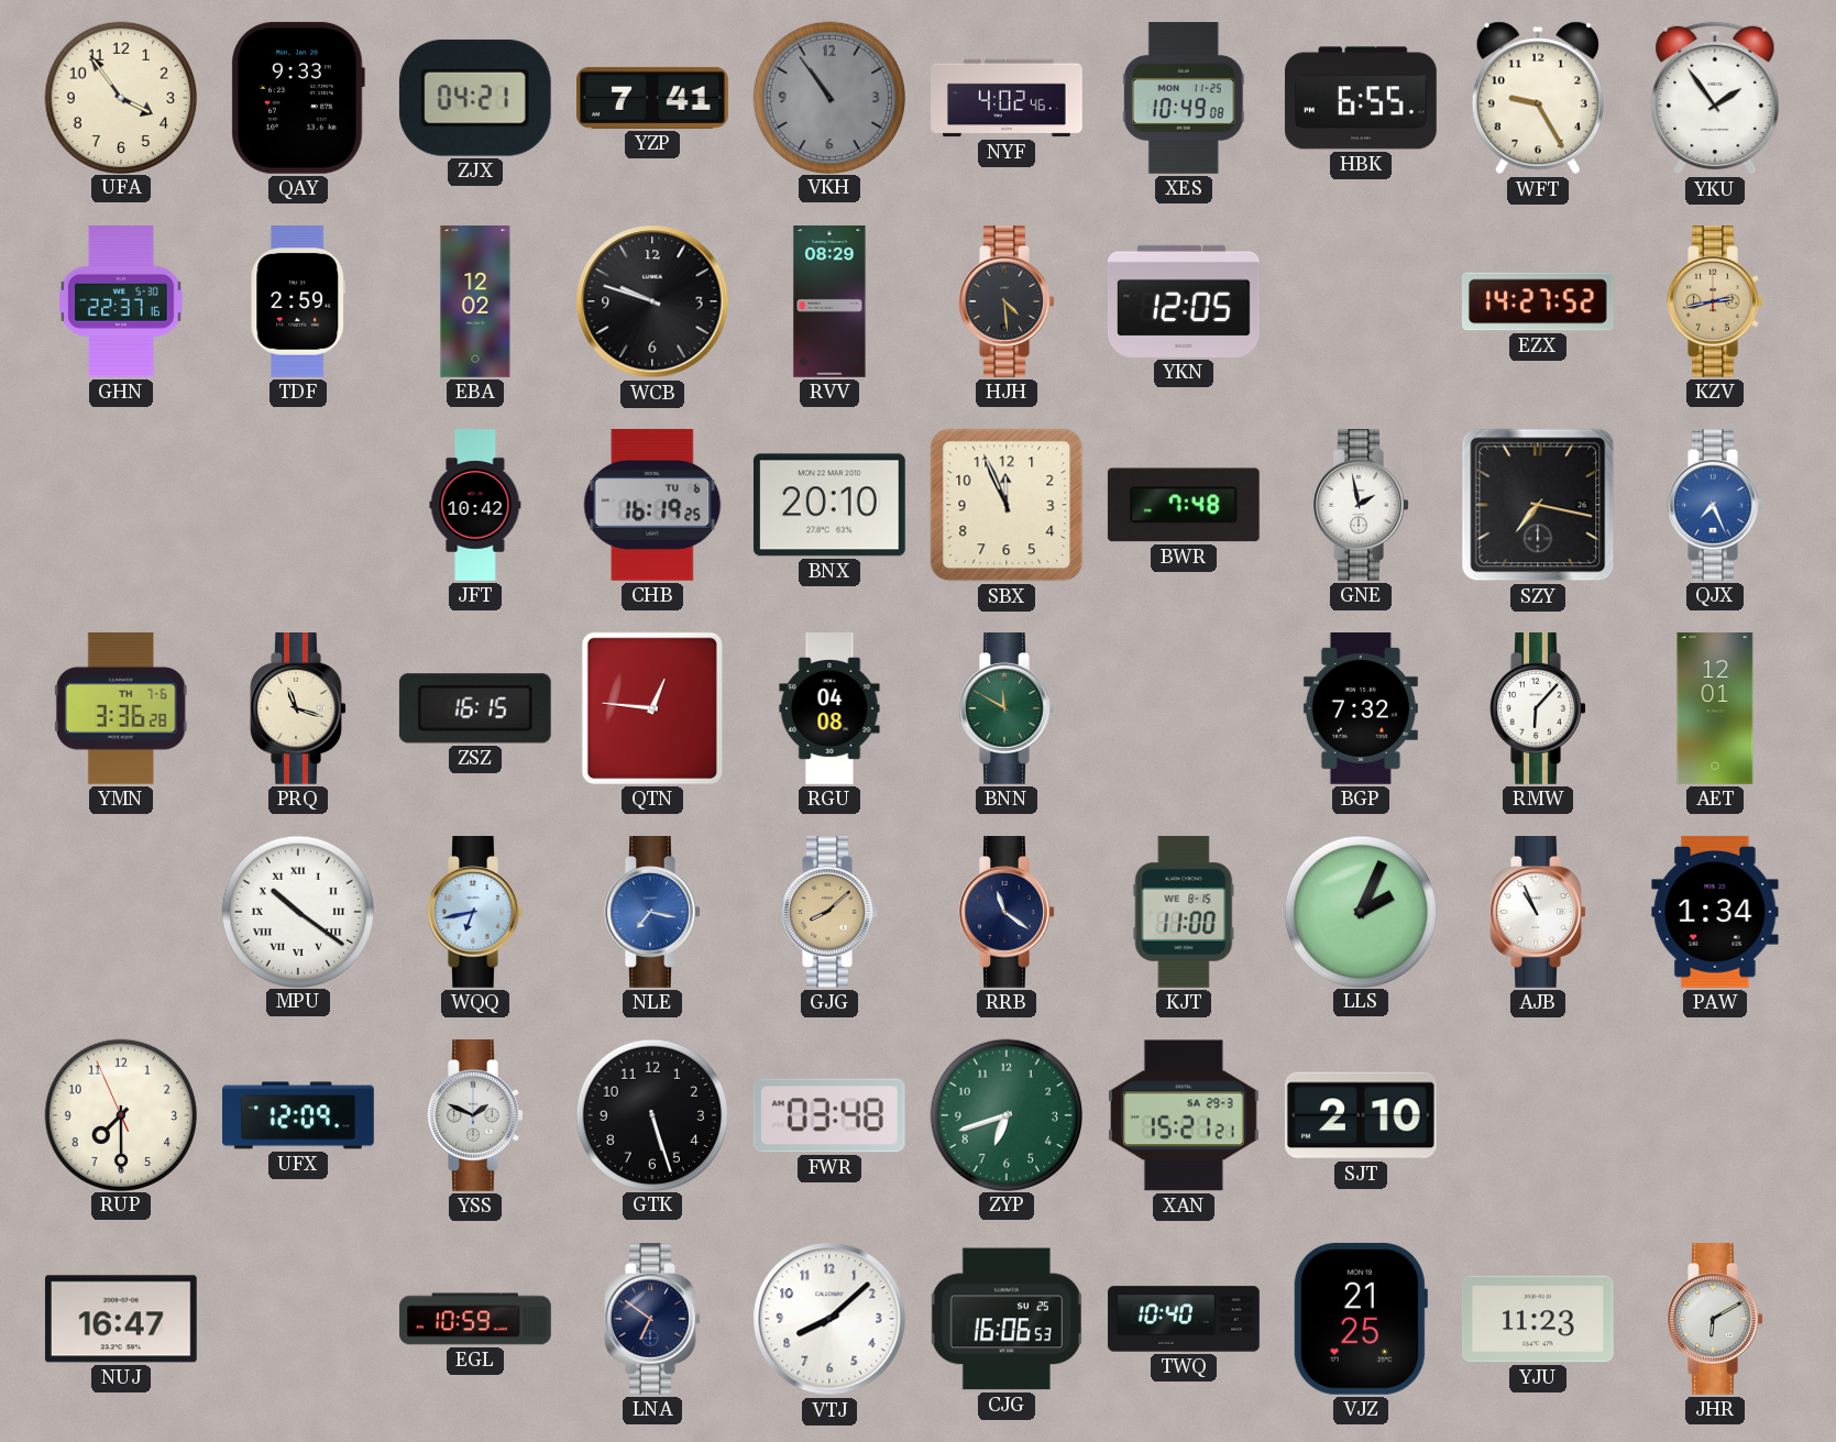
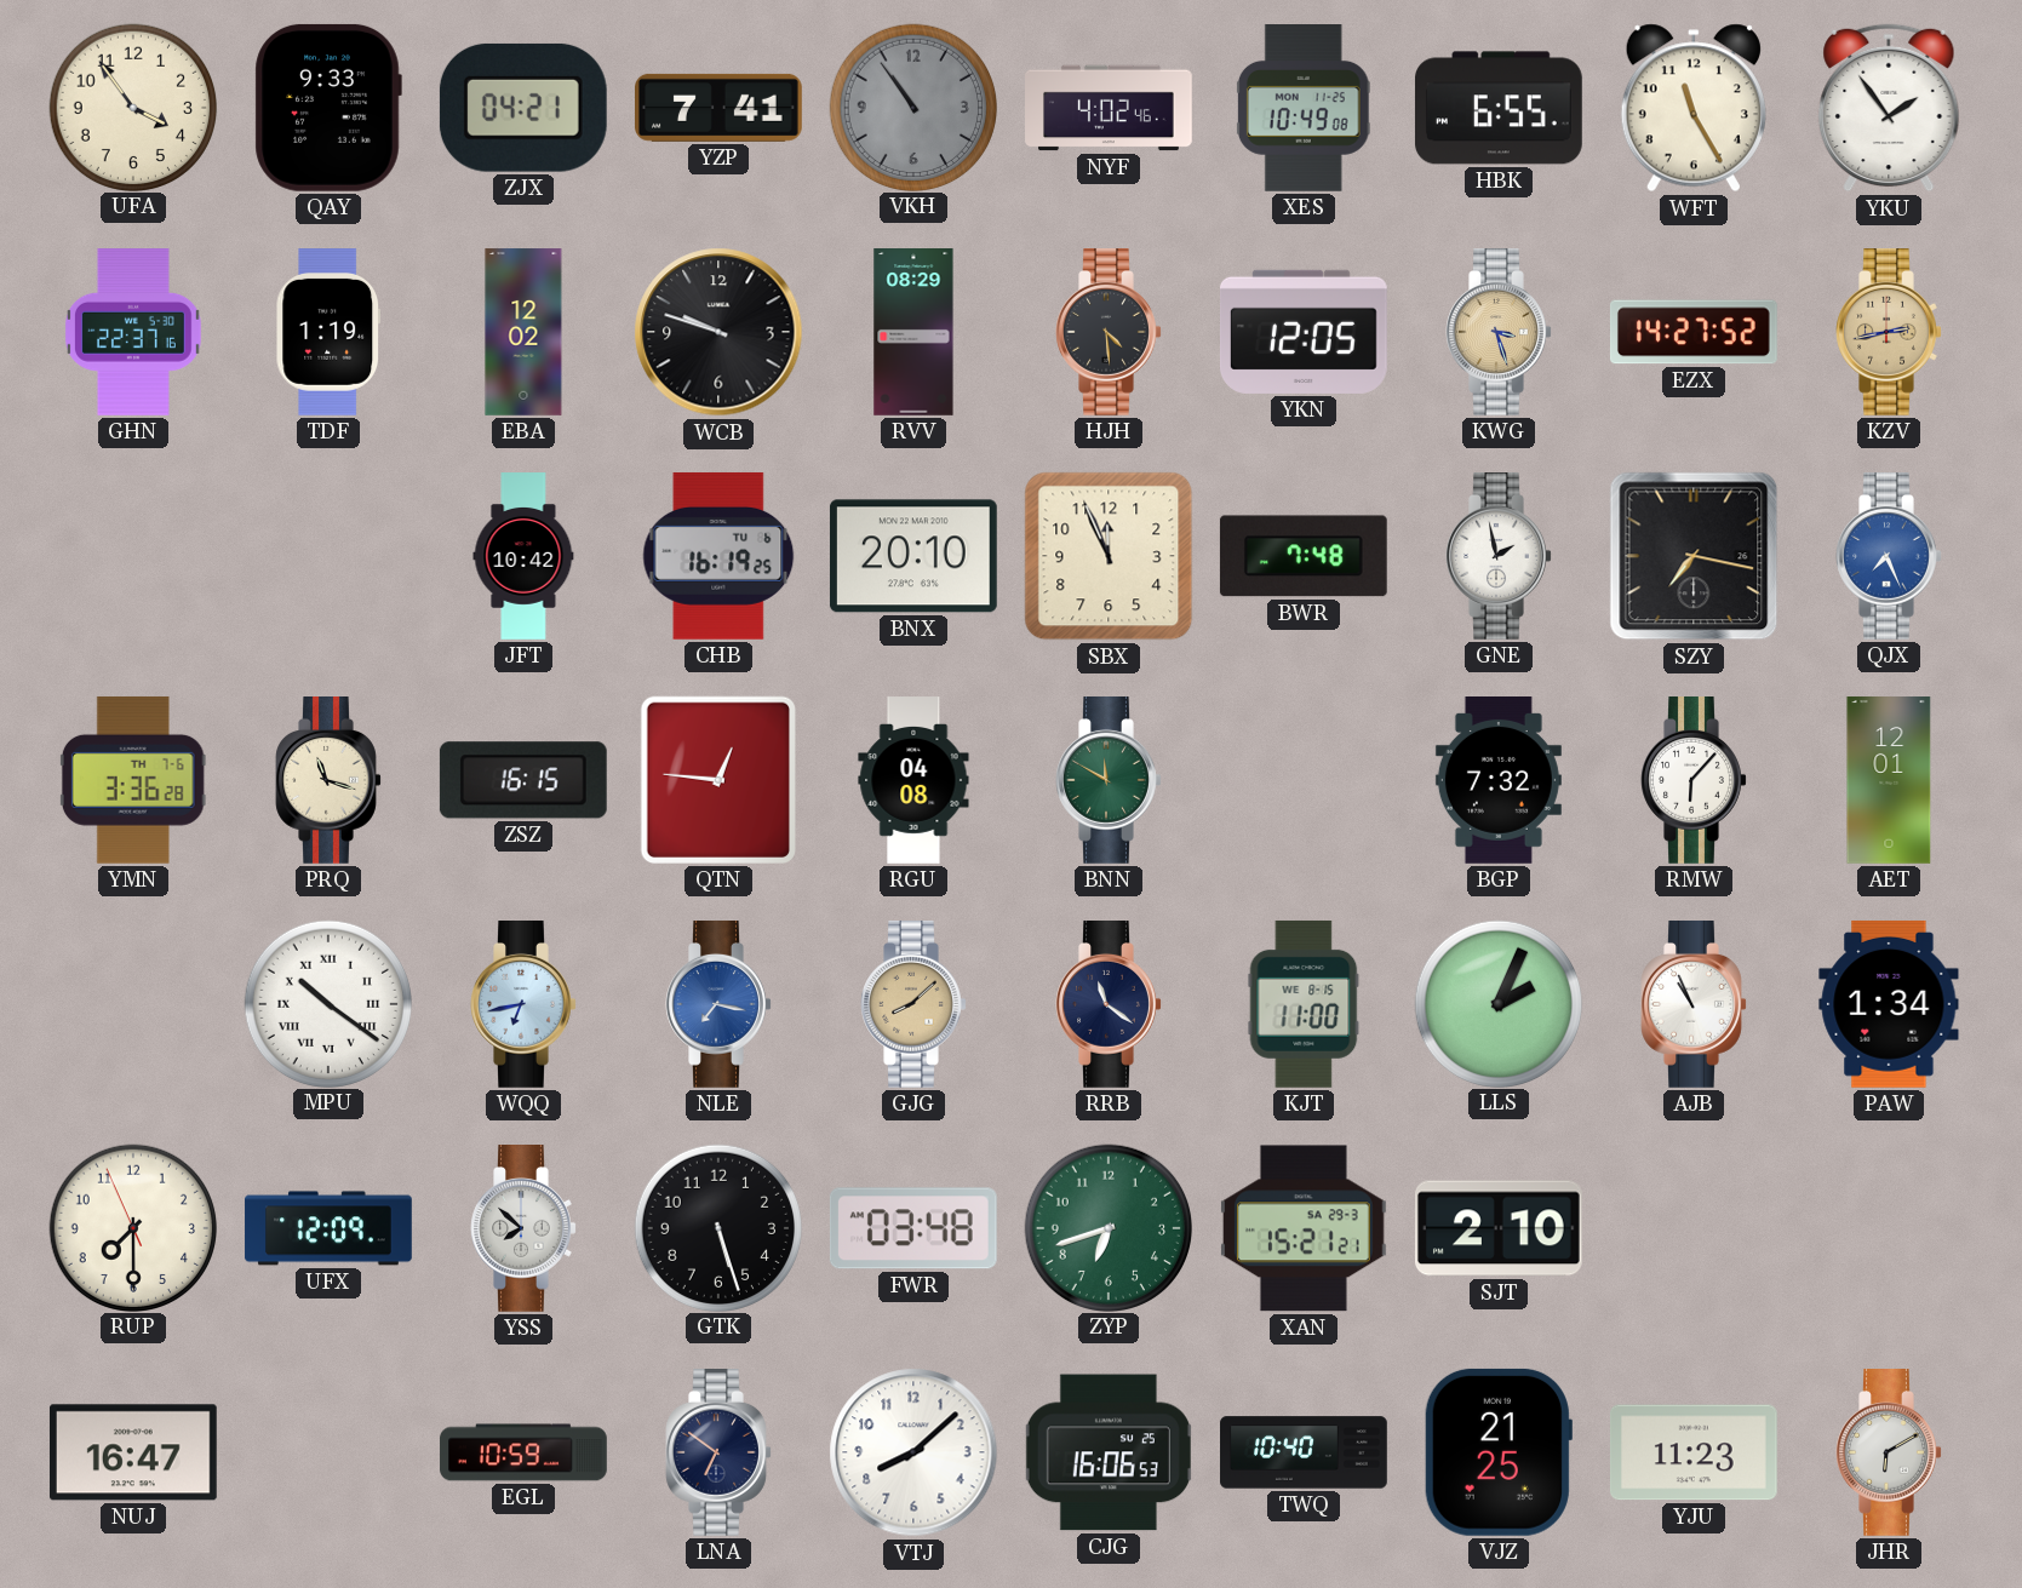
WFT: 9:25 -> 11:25
TDF: 2:59 -> 1:19
KWG: none -> 3:27
YSS: 1:49 -> 7:52
